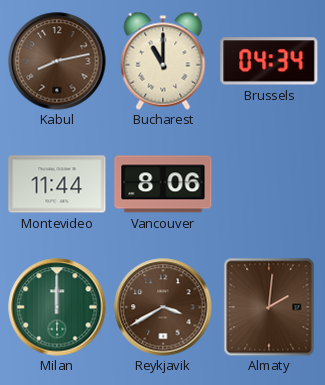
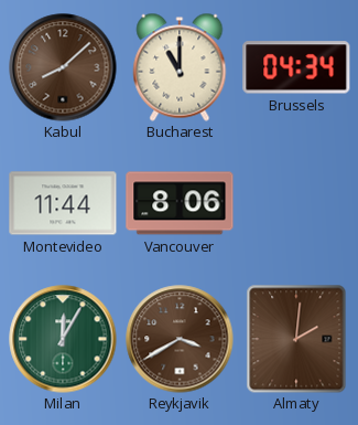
Kabul: 8:13 -> 8:08
Milan: 12:00 -> 12:05
